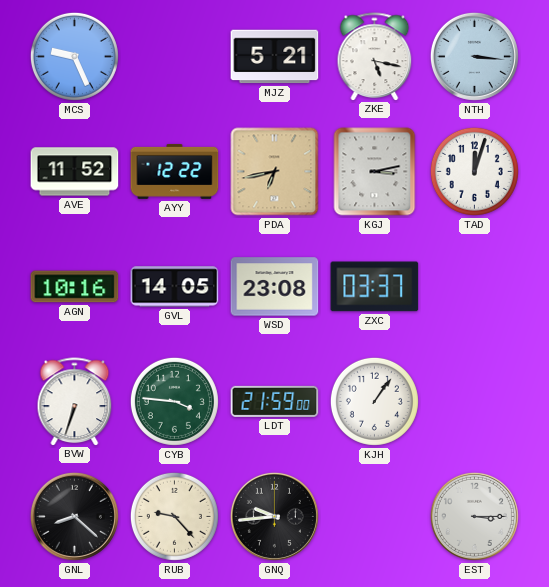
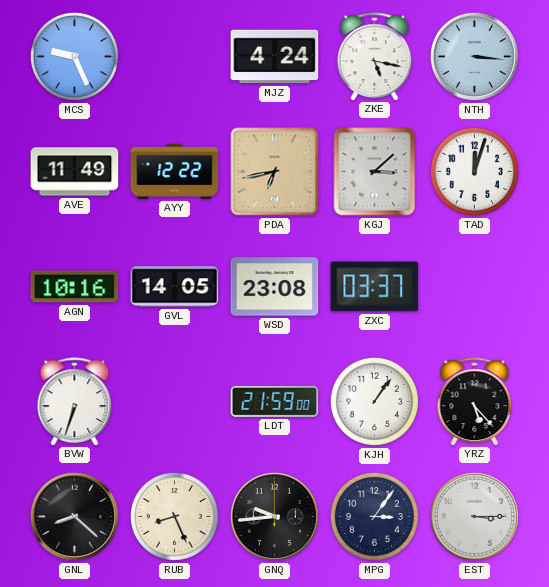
MJZ: 5:21 -> 4:24
AVE: 11:52 -> 11:49
KGJ: 3:13 -> 3:08
CYB: 3:46 -> none
YRZ: none -> 5:23
RUB: 9:23 -> 8:26
MPG: none -> 3:06
